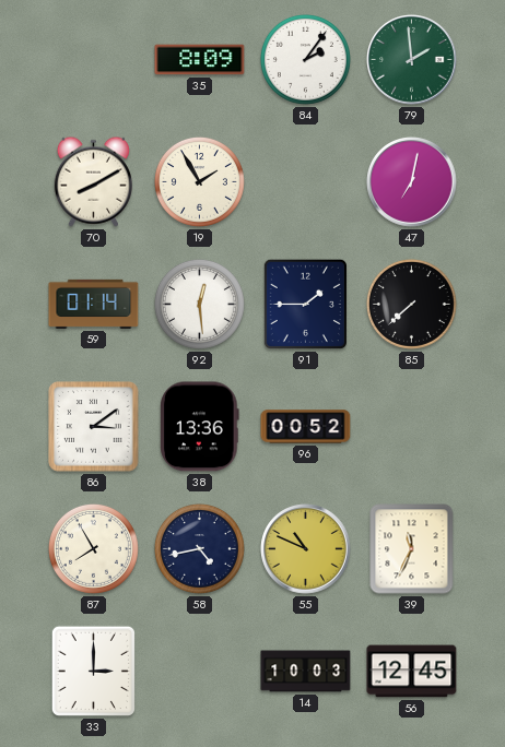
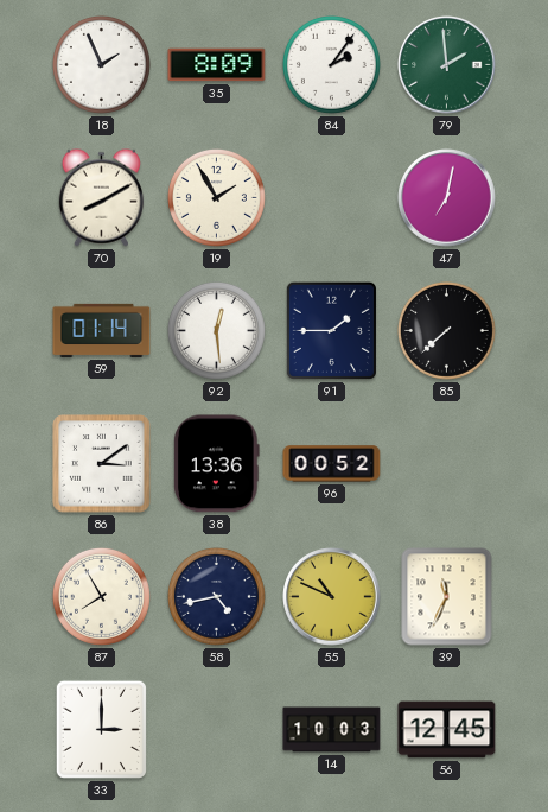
18: none -> 1:56
